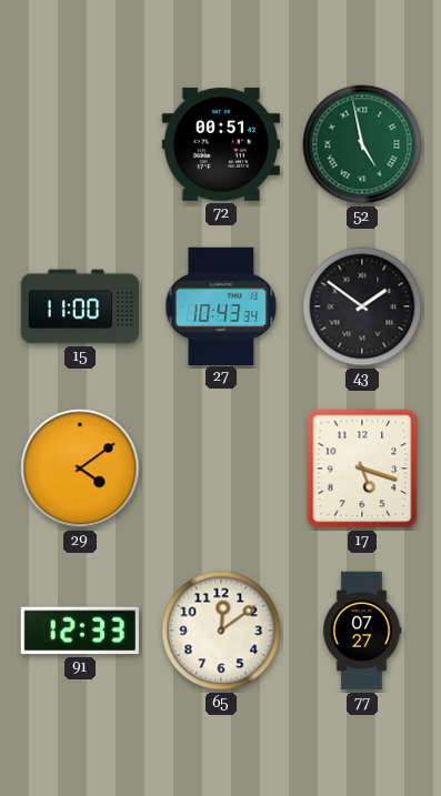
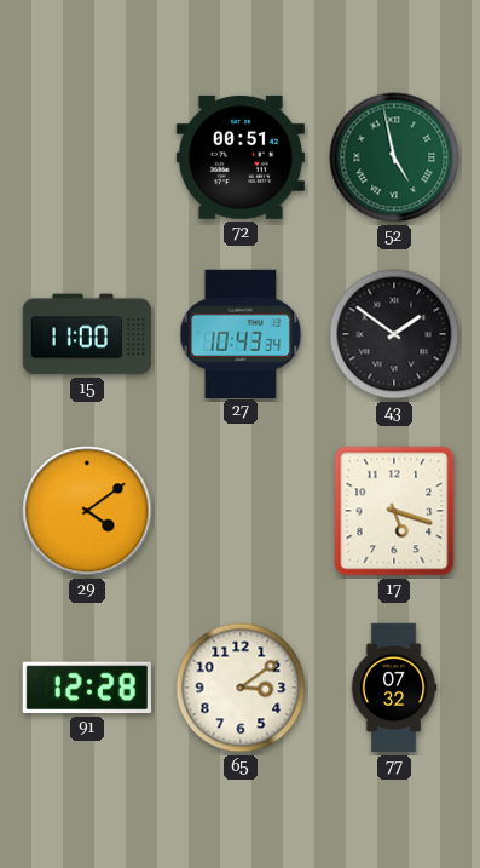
91: 12:33 -> 12:28
65: 12:09 -> 3:09
77: 07:27 -> 07:32
